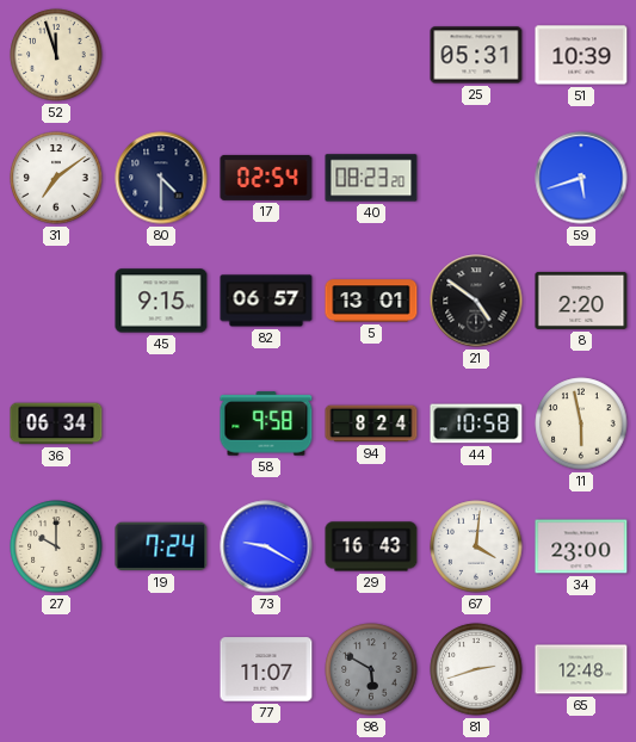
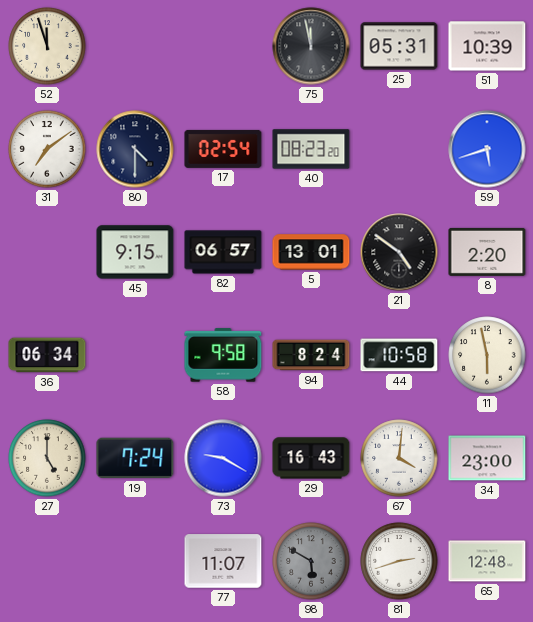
75: none -> 11:58
27: 10:00 -> 5:00
